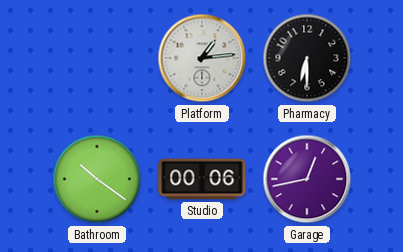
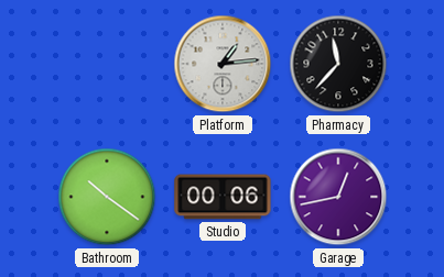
Pharmacy: 6:30 -> 11:37
